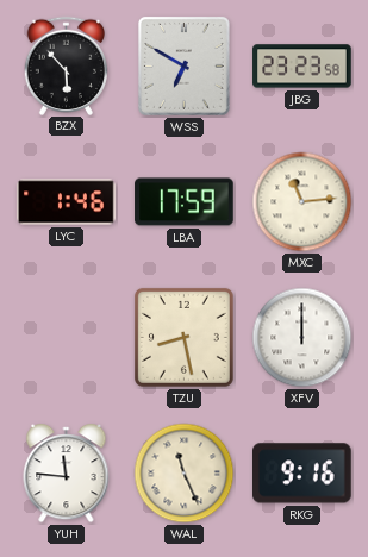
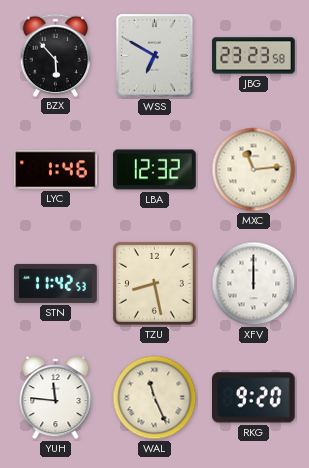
LBA: 17:59 -> 12:32
STN: none -> 11:42
RKG: 9:16 -> 9:20
